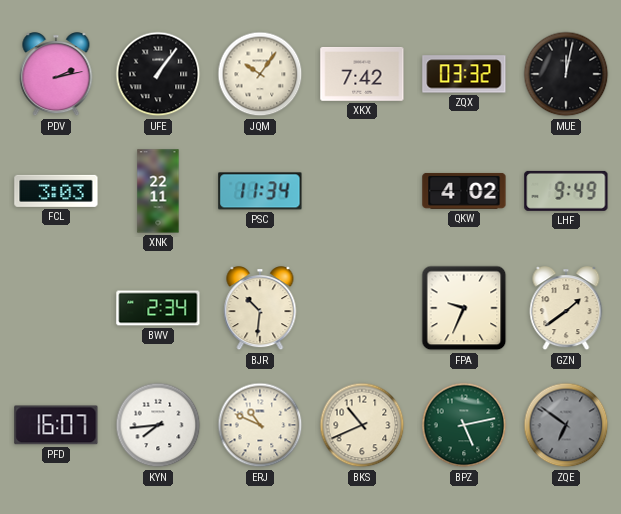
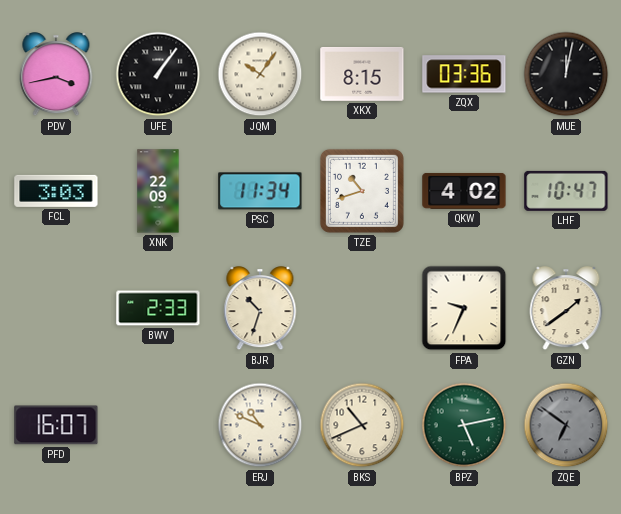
PDV: 2:13 -> 3:43
XKX: 7:42 -> 8:15
ZQX: 03:32 -> 03:36
XNK: 22:11 -> 22:09
TZE: none -> 10:42
LHF: 9:49 -> 10:47
BWV: 2:34 -> 2:33
BJR: 10:31 -> 10:33
KYN: 7:44 -> none
